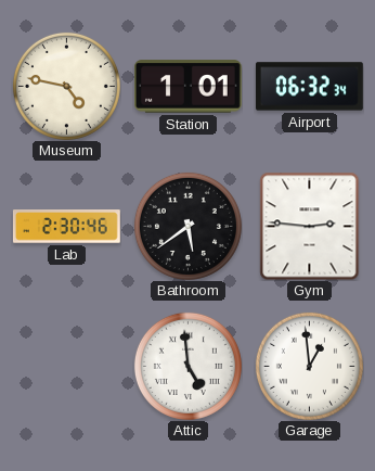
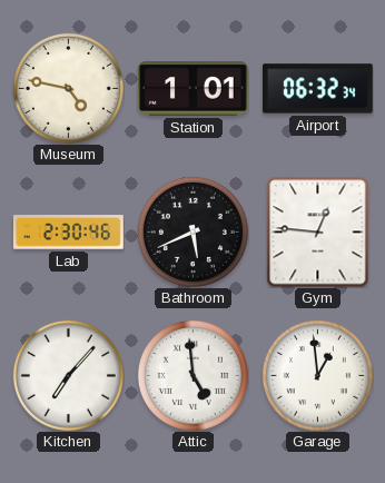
Bathroom: 5:39 -> 5:41
Gym: 2:46 -> 12:46
Kitchen: none -> 7:07
